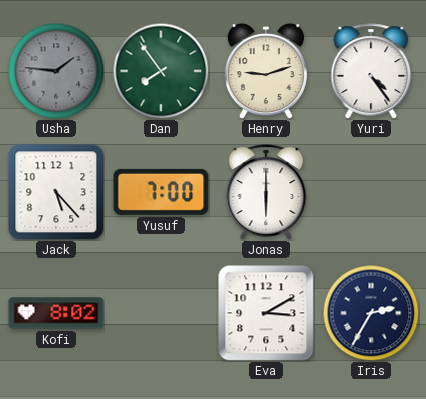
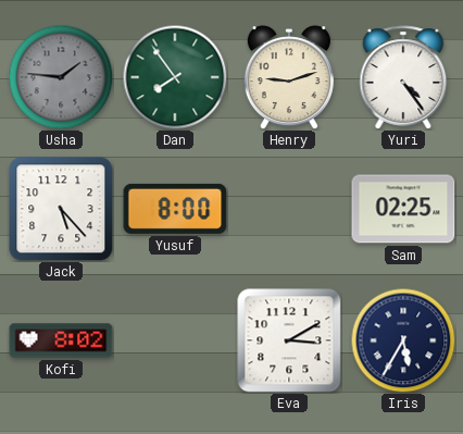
Yusuf: 7:00 -> 8:00
Jonas: 6:00 -> none
Sam: none -> 02:25
Iris: 2:35 -> 5:35
